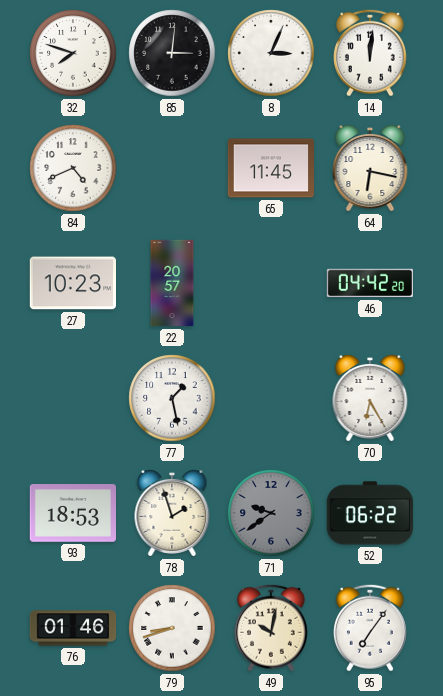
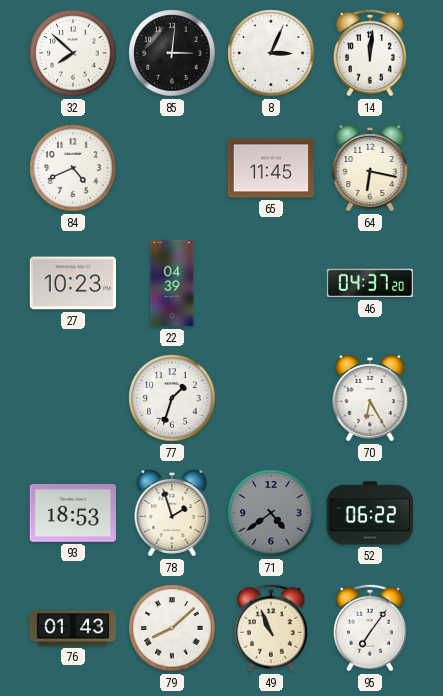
32: 7:48 -> 7:52
22: 20:57 -> 04:39
46: 04:42 -> 04:37
77: 1:28 -> 1:33
71: 9:39 -> 4:39
76: 01:46 -> 01:43
79: 8:42 -> 8:08
49: 10:02 -> 10:56
